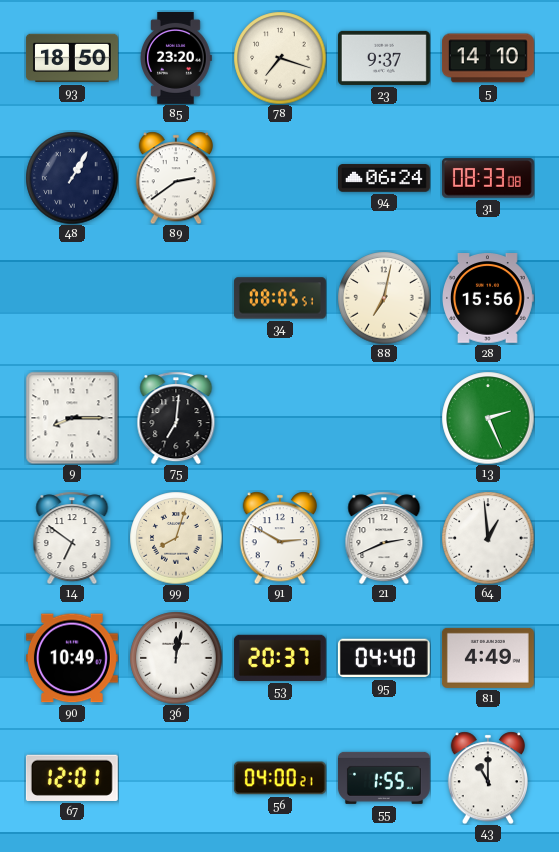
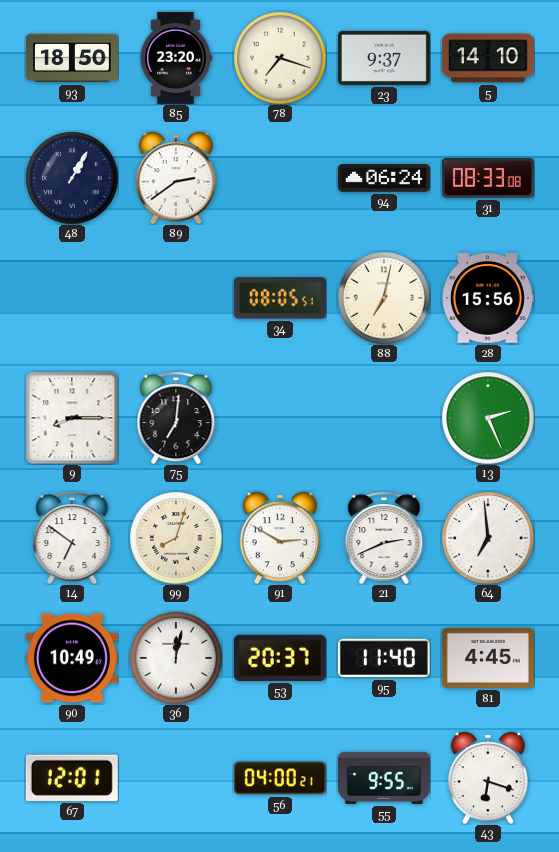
64: 12:59 -> 6:59
95: 04:40 -> 11:40
81: 4:49 -> 4:45
55: 1:55 -> 9:55
43: 11:00 -> 6:18
